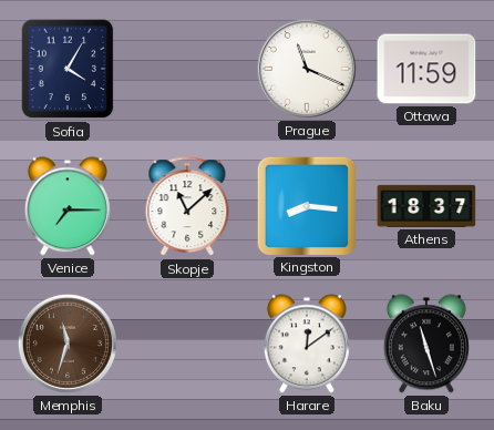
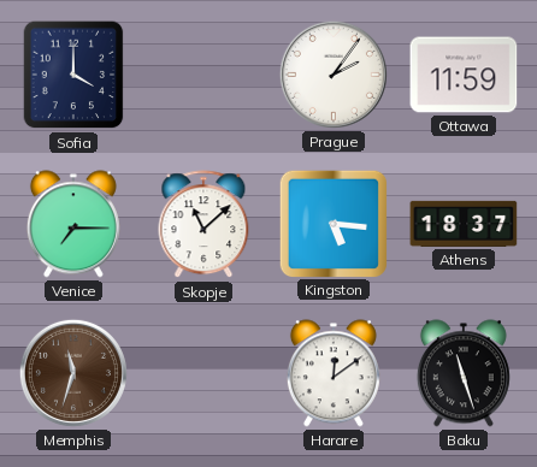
Sofia: 4:05 -> 4:00
Prague: 11:19 -> 2:06
Kingston: 8:16 -> 5:16
